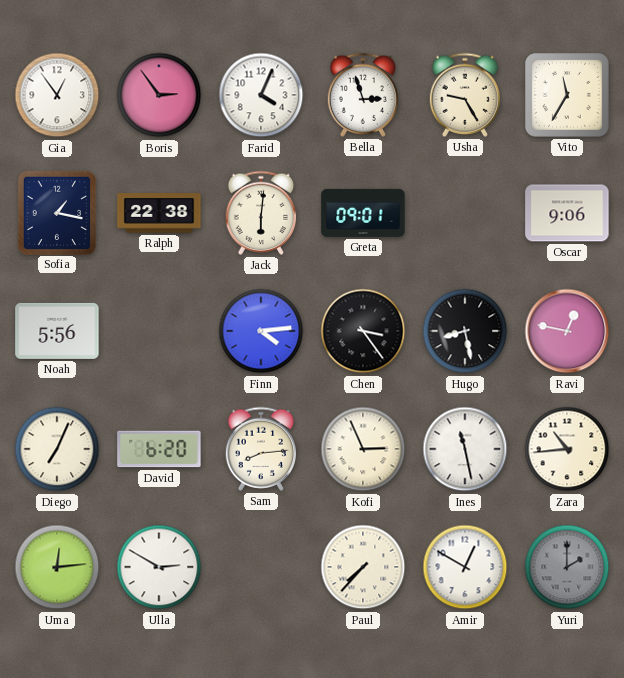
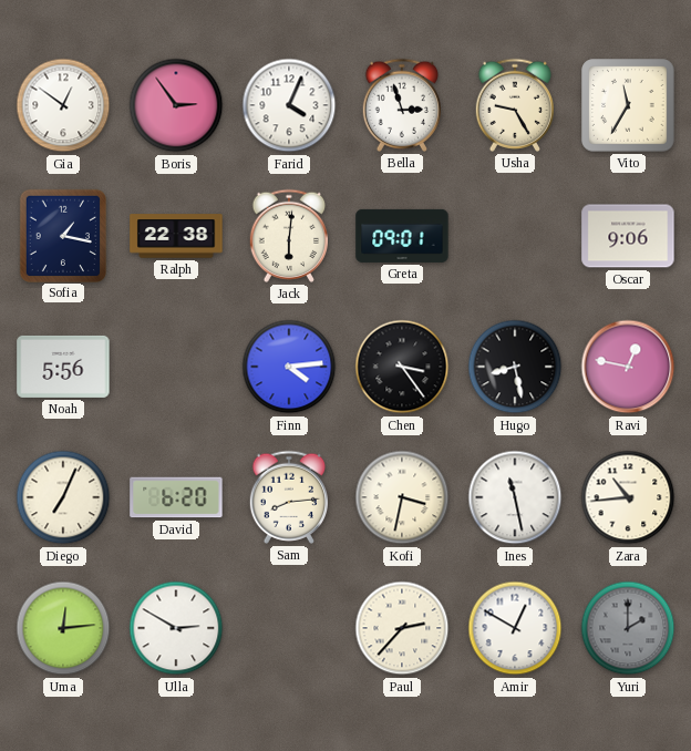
Gia: 12:54 -> 12:51
Kofi: 2:56 -> 3:32
Paul: 7:37 -> 2:37
